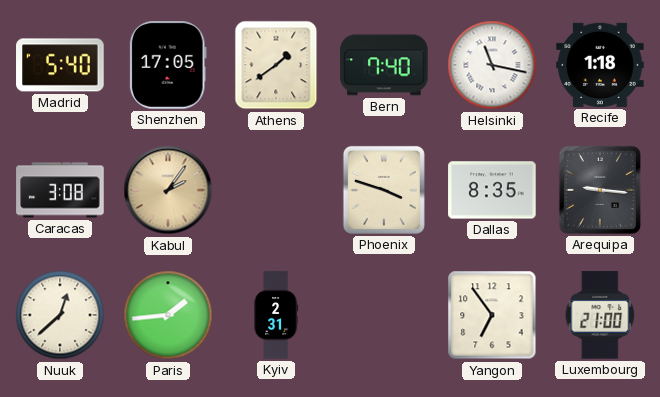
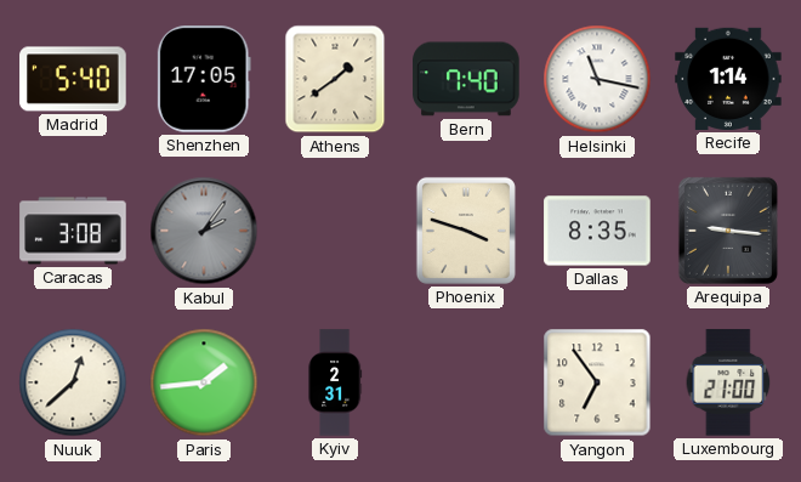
Recife: 1:18 -> 1:14
Kabul dial: champagne -> grey
